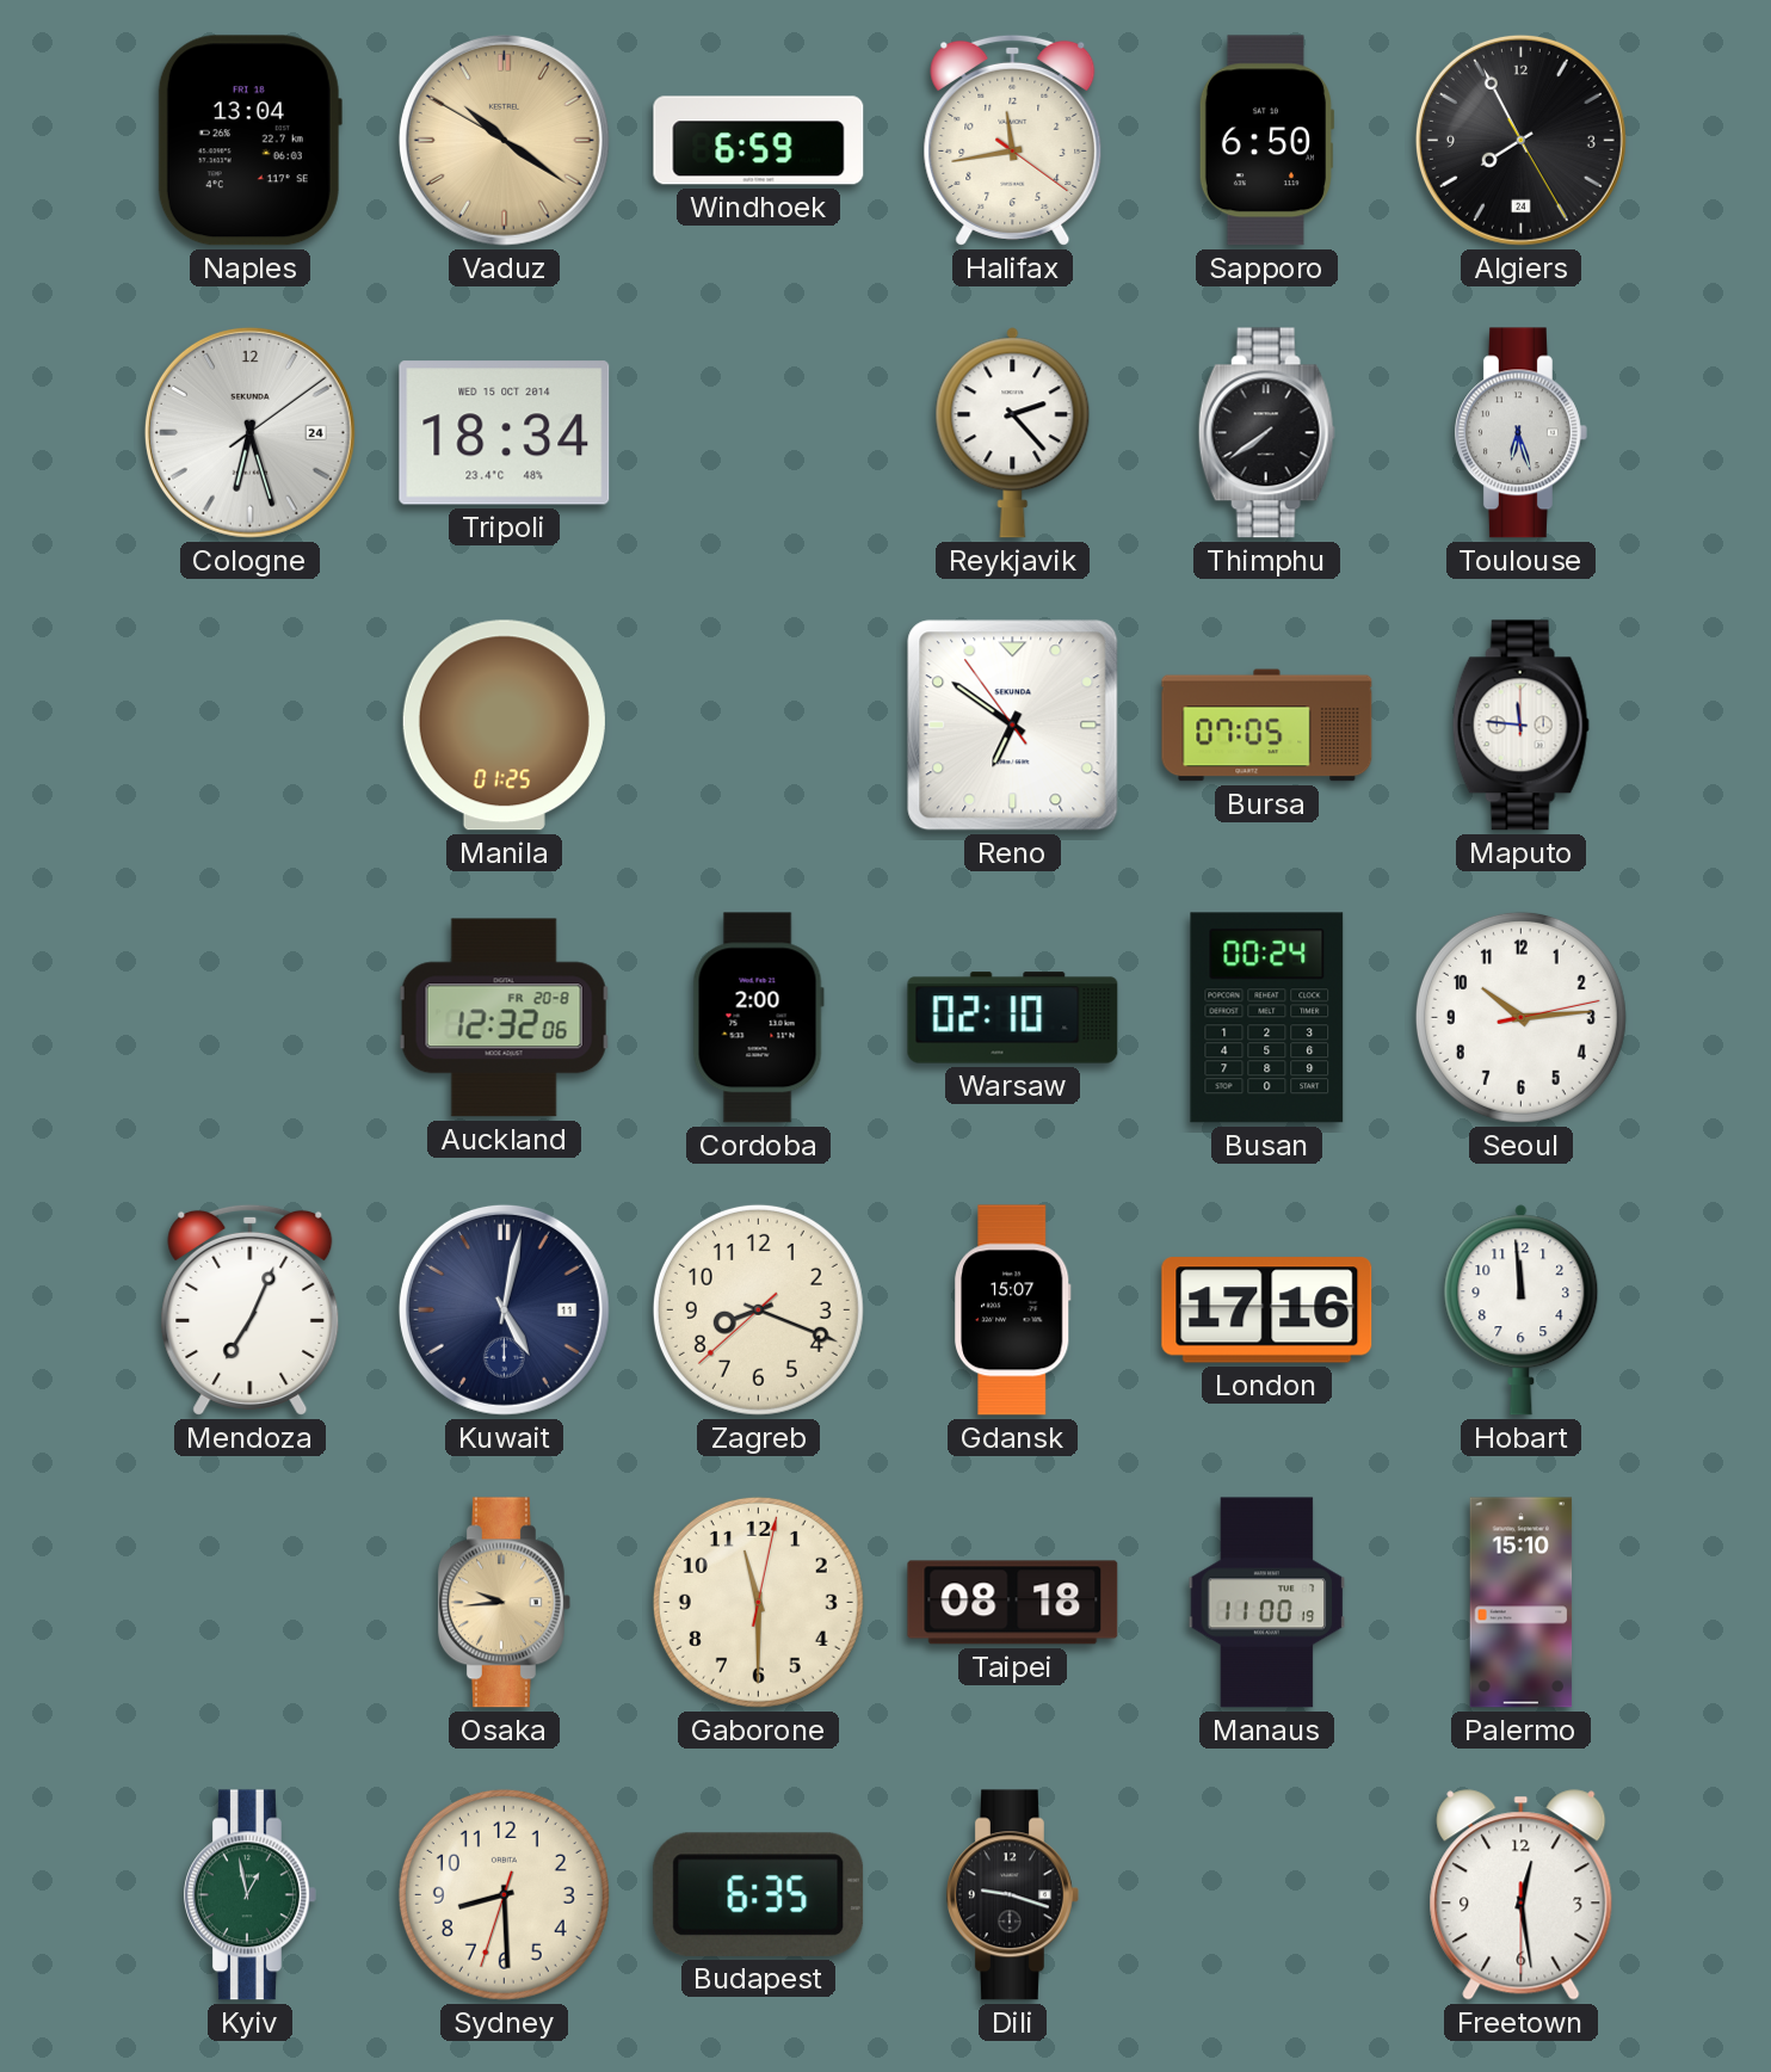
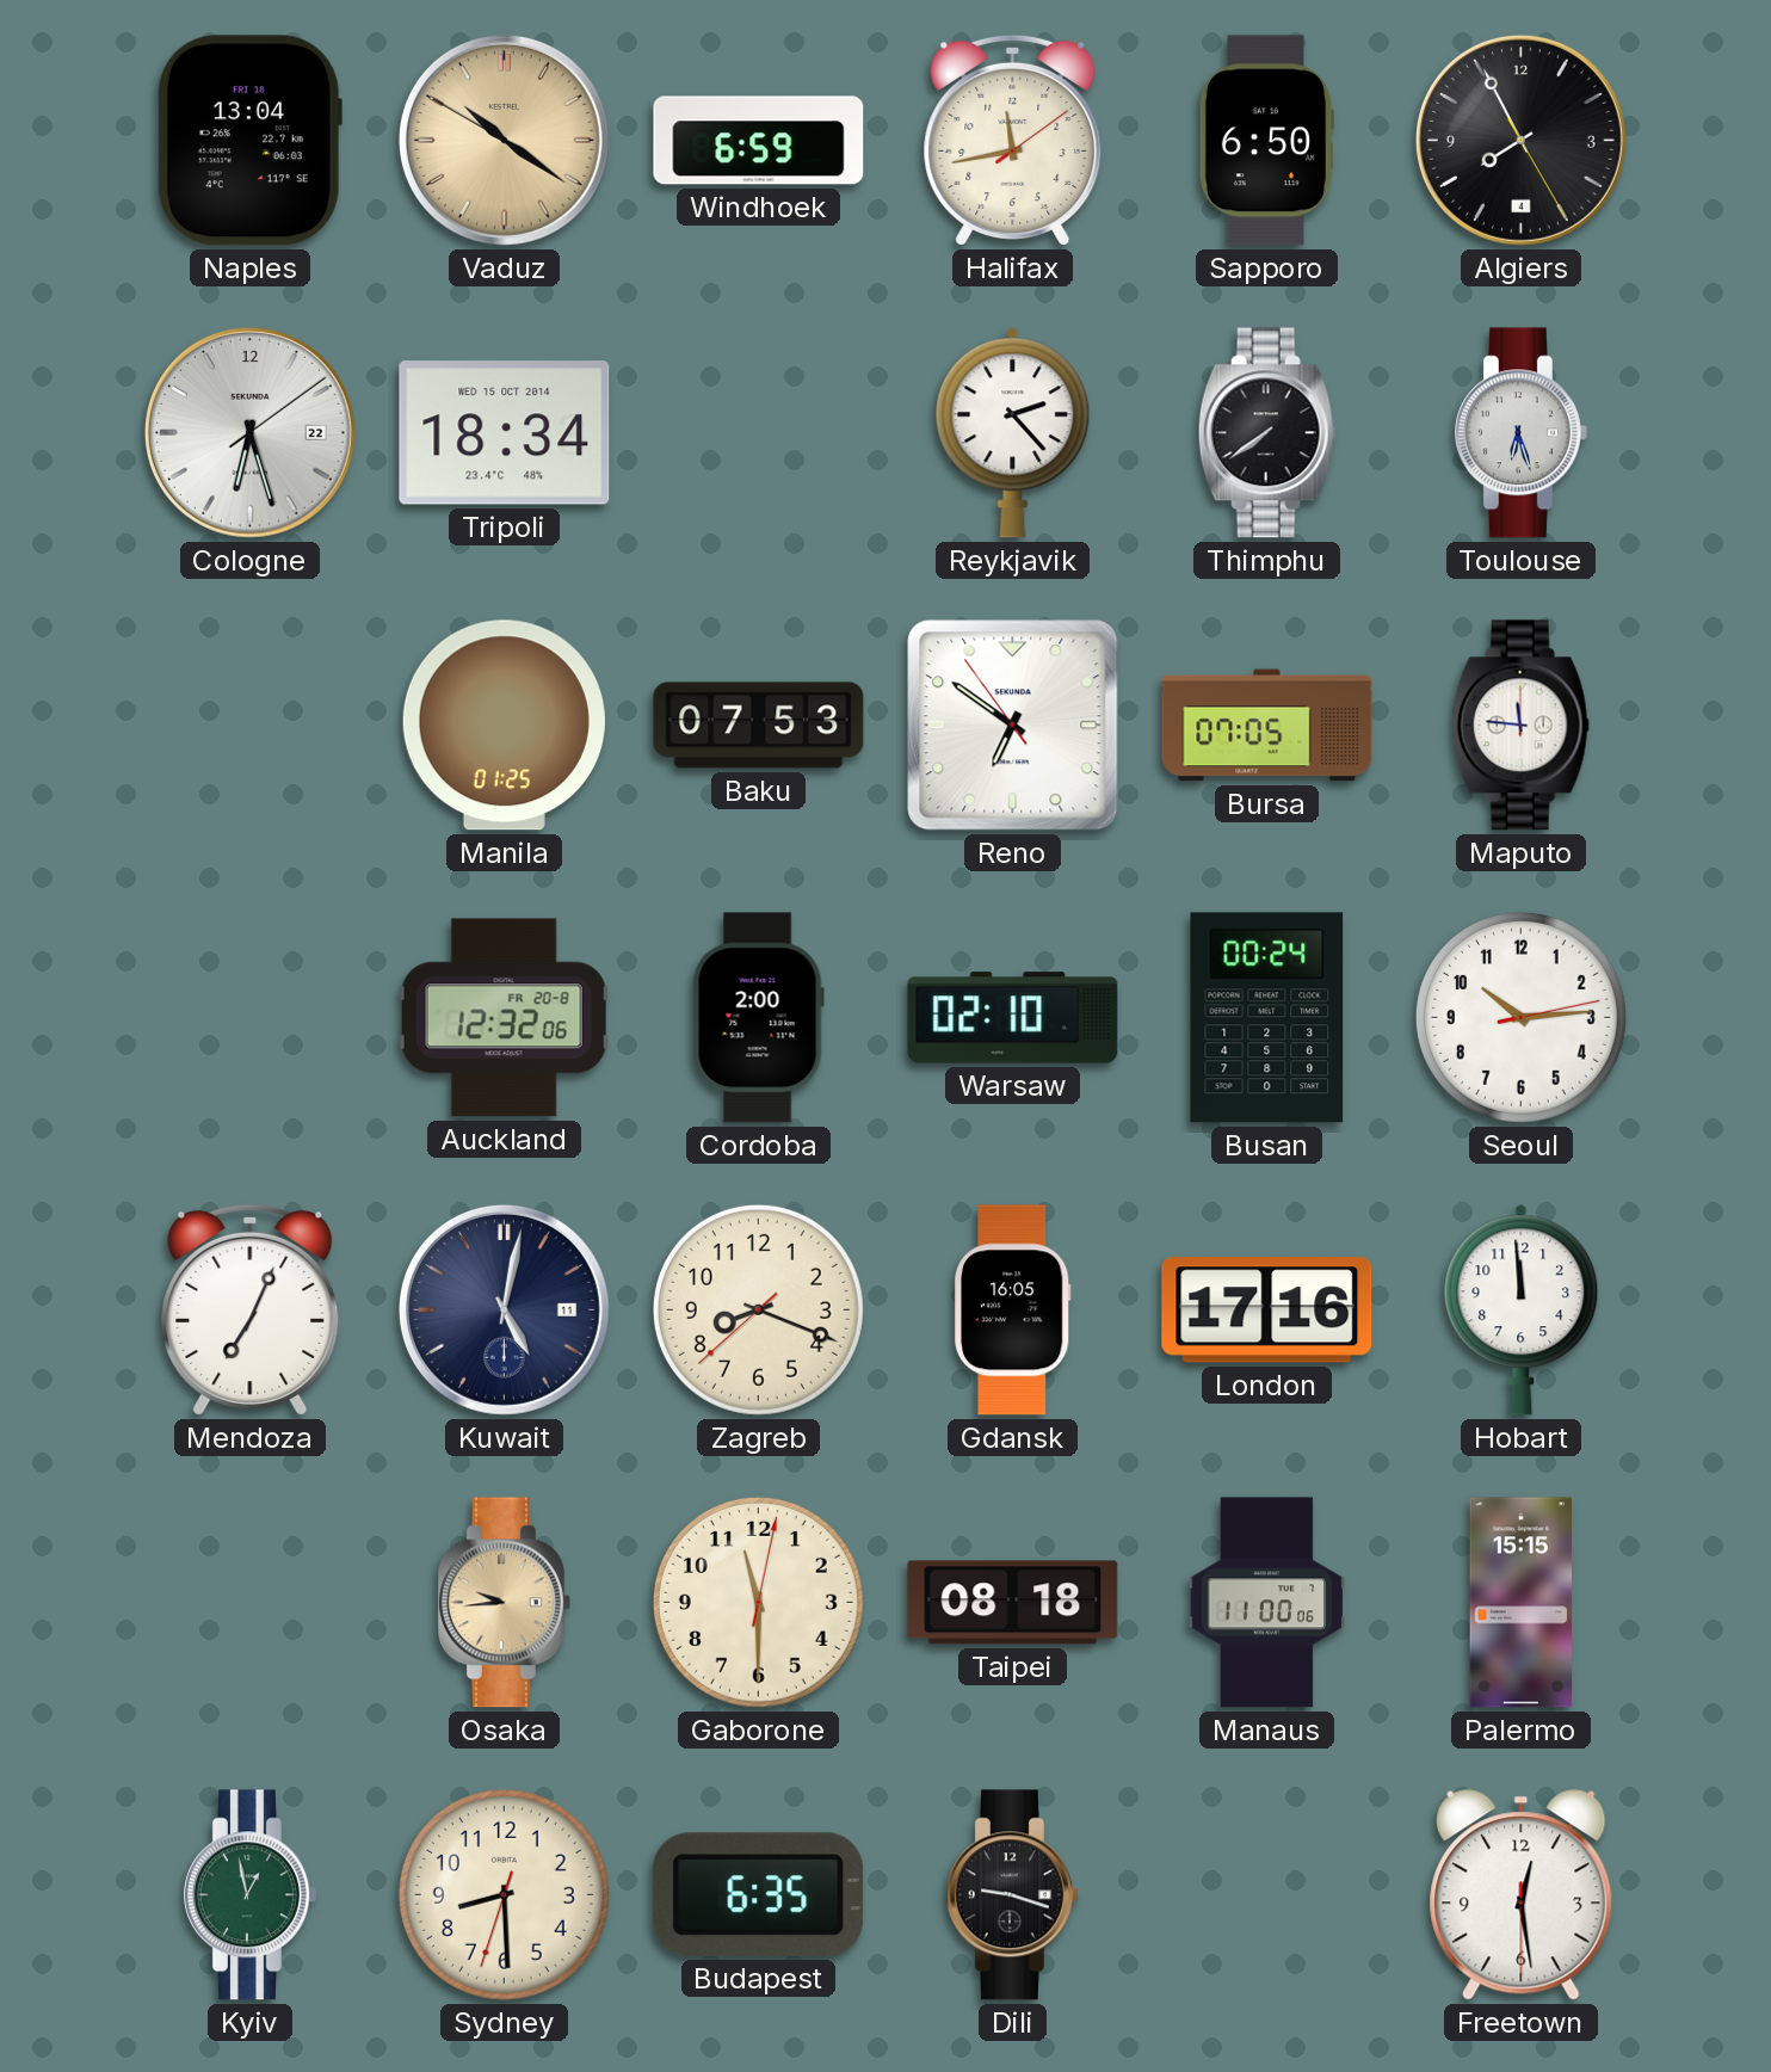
Halifax: 11:43:21 -> 11:43:09
Algiers date: 24 -> 4
Cologne date: 24 -> 22
Baku: none -> 07:53
Gdansk: 15:07 -> 16:05
Manaus: 11:00:19 -> 11:00:06
Palermo: 15:10 -> 15:15
